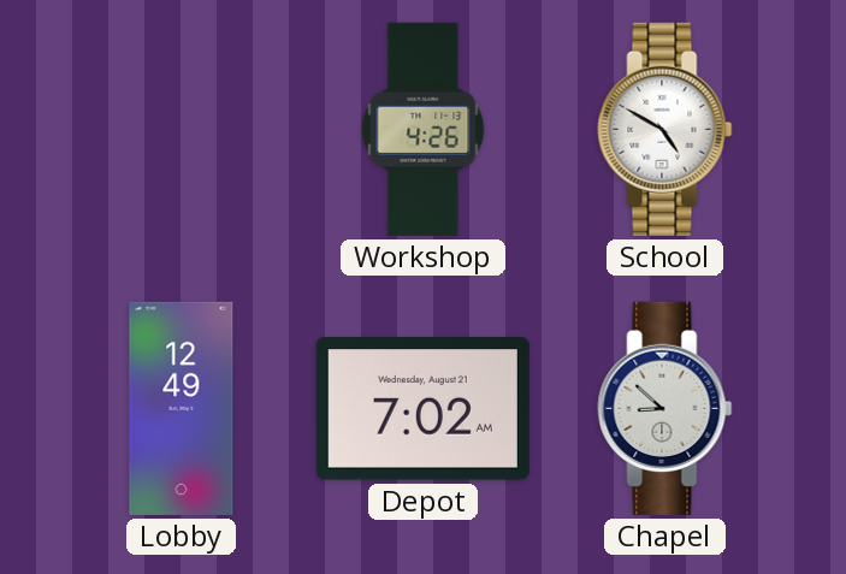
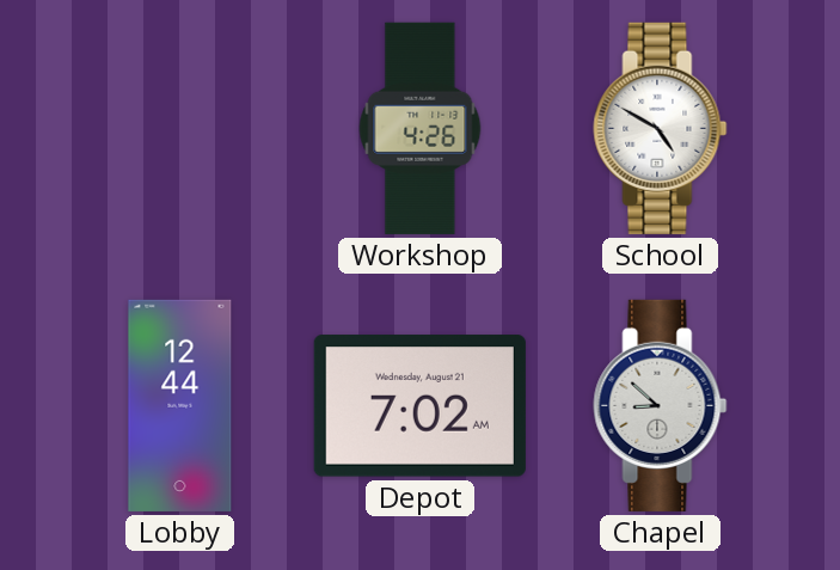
Lobby: 12:49 -> 12:44
